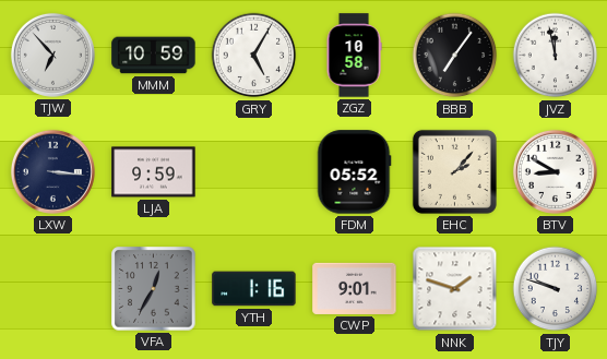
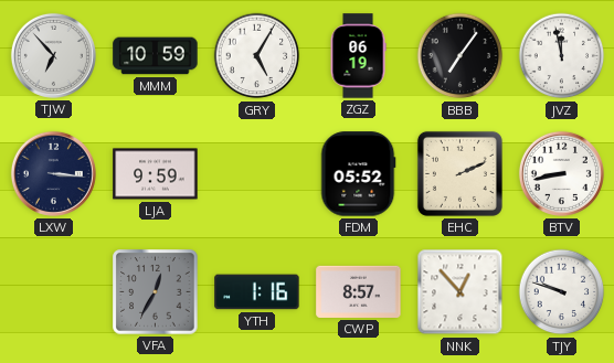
ZGZ: 10:58 -> 06:19
EHC: 2:07 -> 2:11
BTV: 8:50 -> 8:43
CWP: 9:01 -> 8:57
NNK: 1:48 -> 12:53
